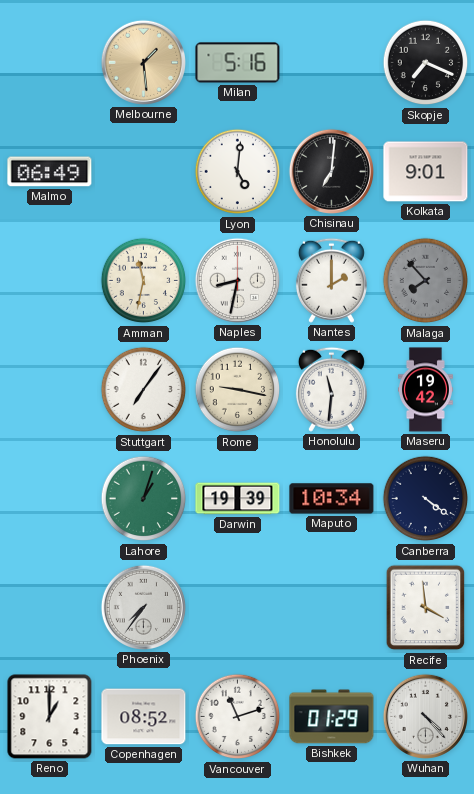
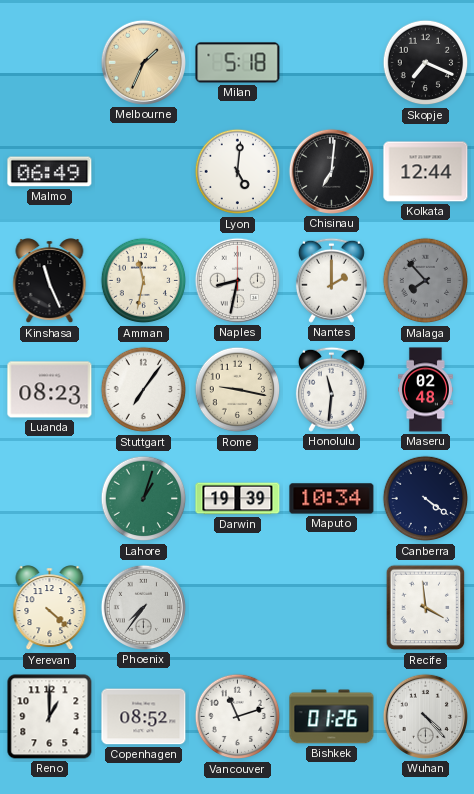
Melbourne: 1:29 -> 1:34
Milan: 5:16 -> 5:18
Kolkata: 9:01 -> 12:44
Kinshasa: none -> 11:26
Luanda: none -> 08:23
Maseru: 19:42 -> 02:48
Yerevan: none -> 4:22
Bishkek: 01:29 -> 01:26
